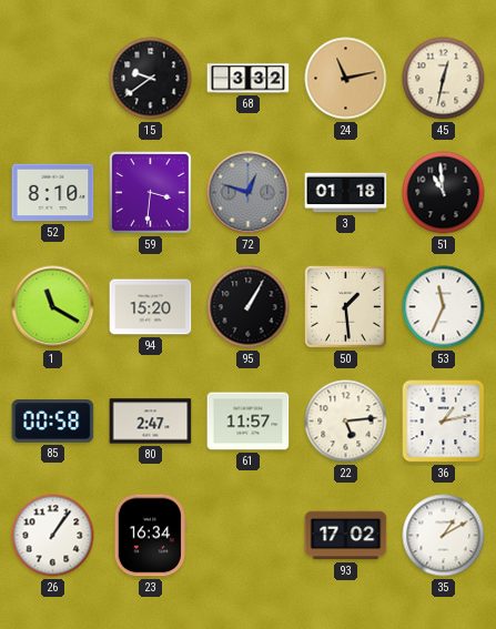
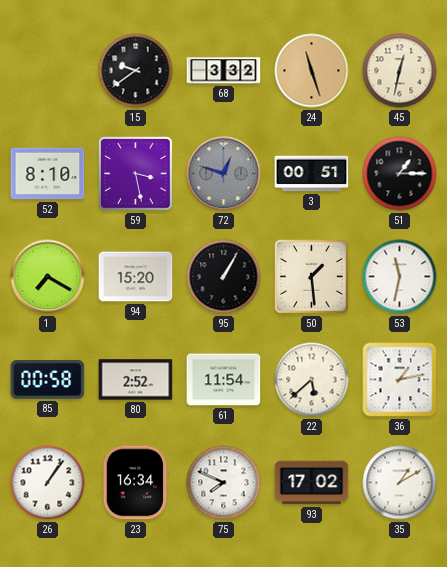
24: 11:13 -> 11:27
59: 3:31 -> 3:28
3: 01:18 -> 00:51
51: 10:59 -> 1:15
1: 11:20 -> 7:20
53: 11:34 -> 11:32
80: 2:47 -> 2:52
61: 11:57 -> 11:54
22: 5:14 -> 5:38
75: none -> 7:49
